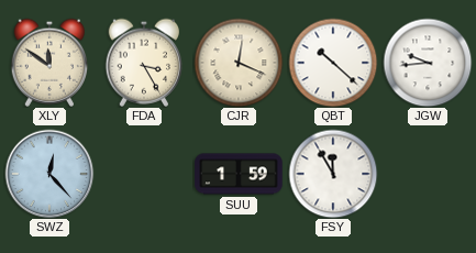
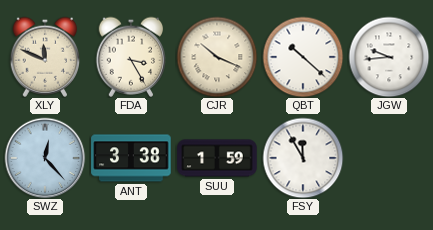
XLY: 11:51 -> 11:49
CJR: 12:19 -> 10:19
ANT: none -> 3:38
